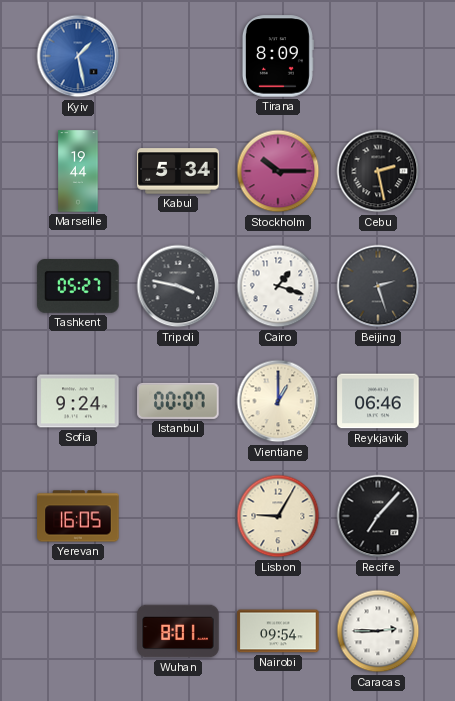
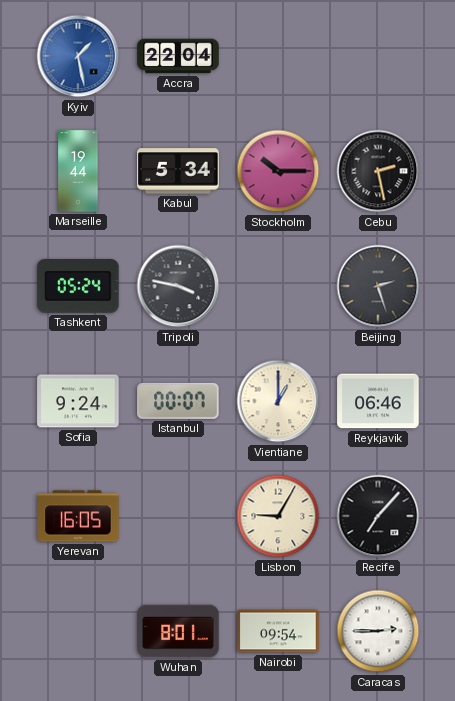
Accra: none -> 22:04
Tirana: 8:09 -> none
Tashkent: 05:27 -> 05:24
Cairo: 1:18 -> none
